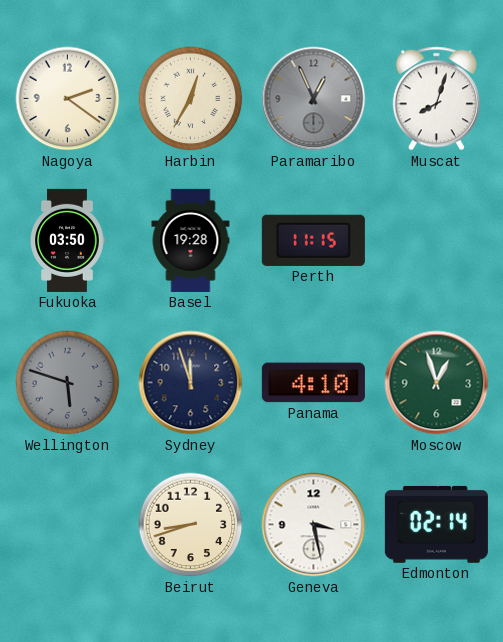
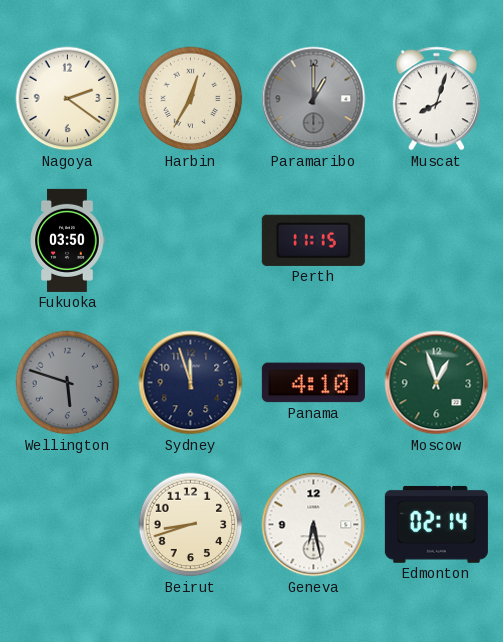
Paramaribo: 12:56 -> 1:00
Basel: 19:28 -> none
Geneva: 3:28 -> 6:28
